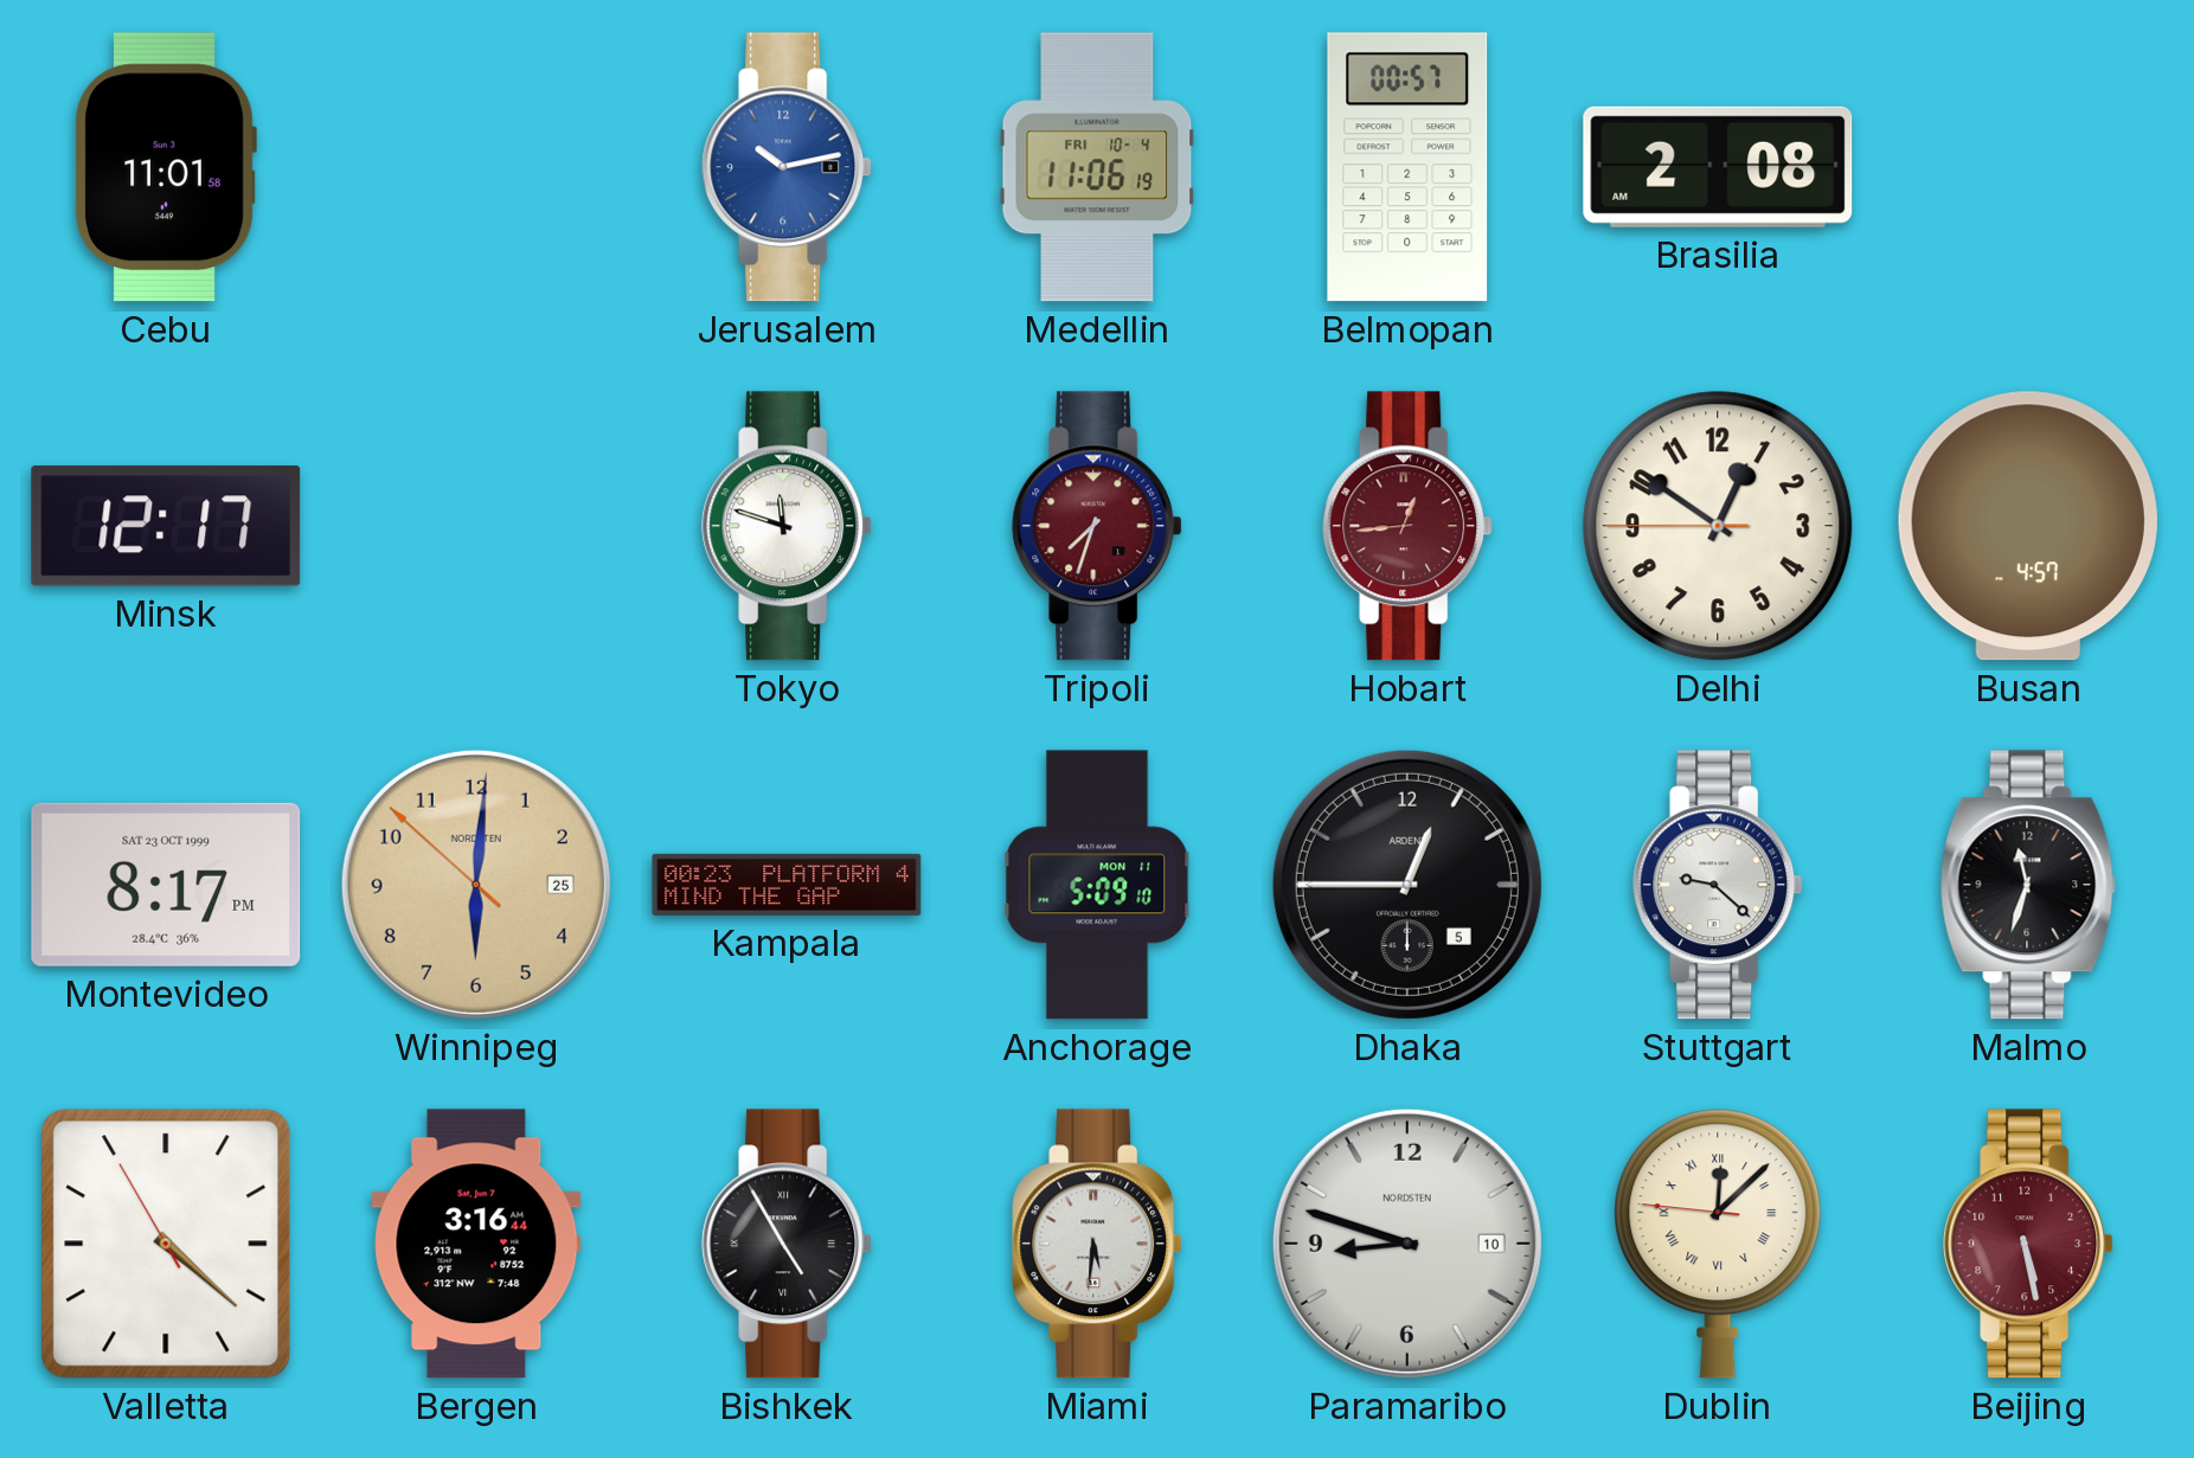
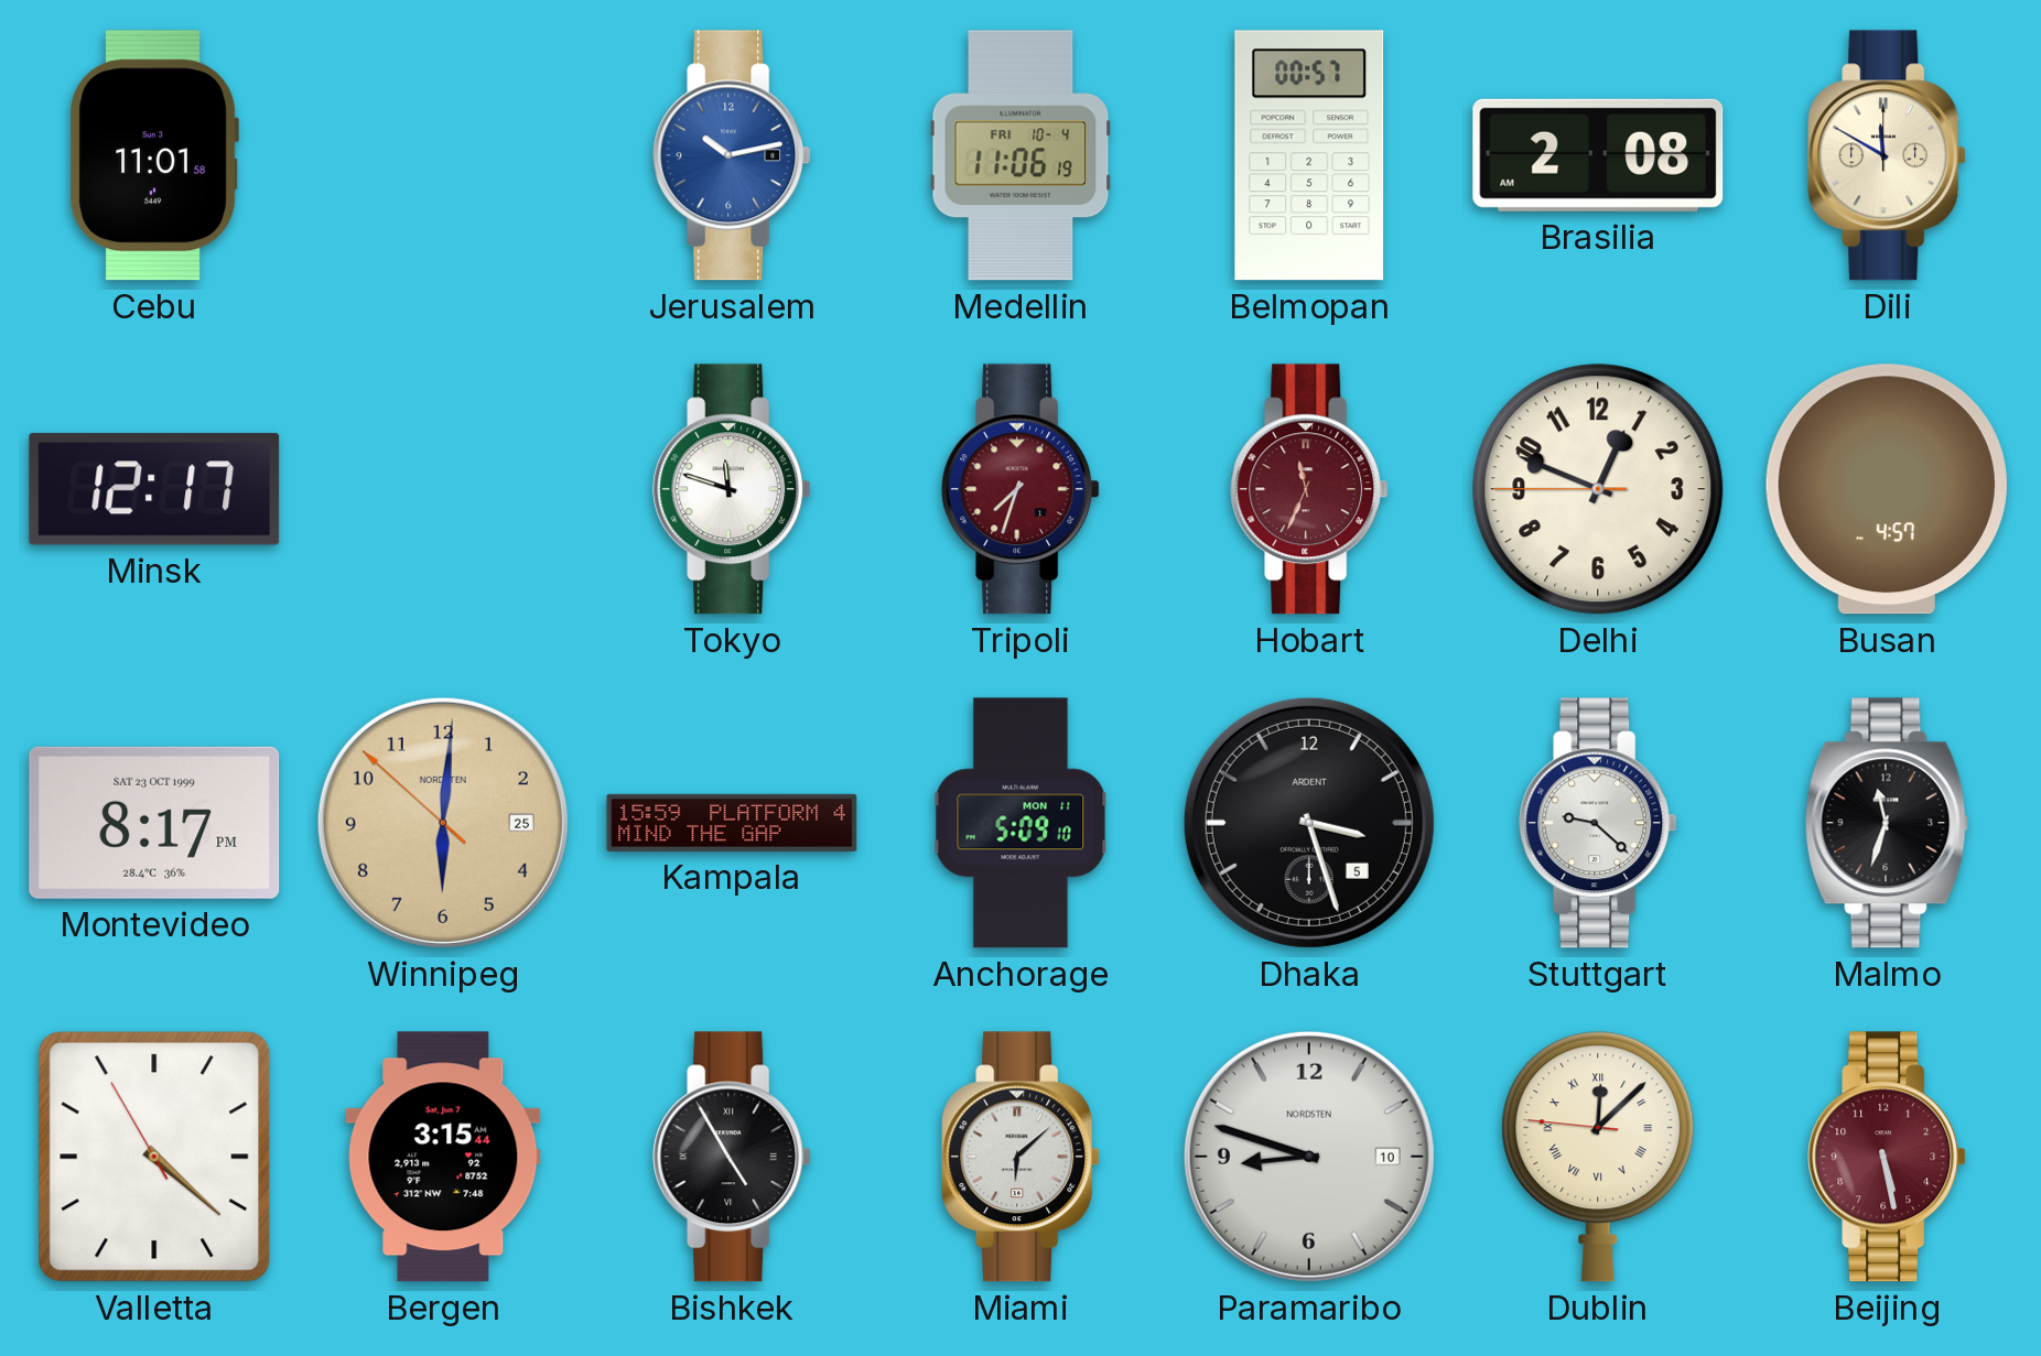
Dili: none -> 11:50
Hobart: 12:44 -> 11:34
Delhi: 12:50 -> 12:48
Kampala: 00:23 -> 15:59
Dhaka: 12:45 -> 3:27
Bergen: 3:16 -> 3:15
Miami: 5:31 -> 6:08
